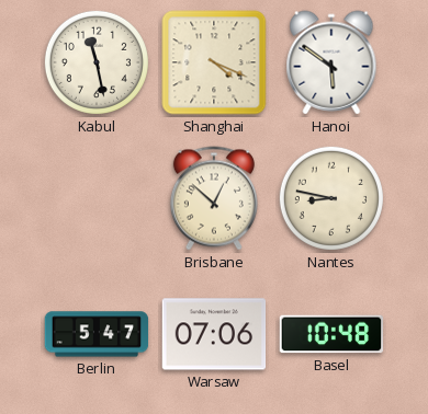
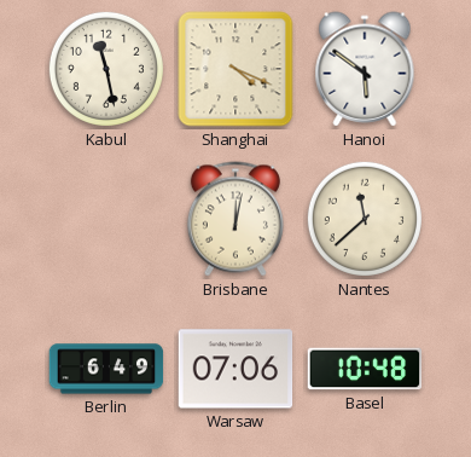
Brisbane: 12:52 -> 12:02
Nantes: 8:47 -> 11:38
Berlin: 5:47 -> 6:49
